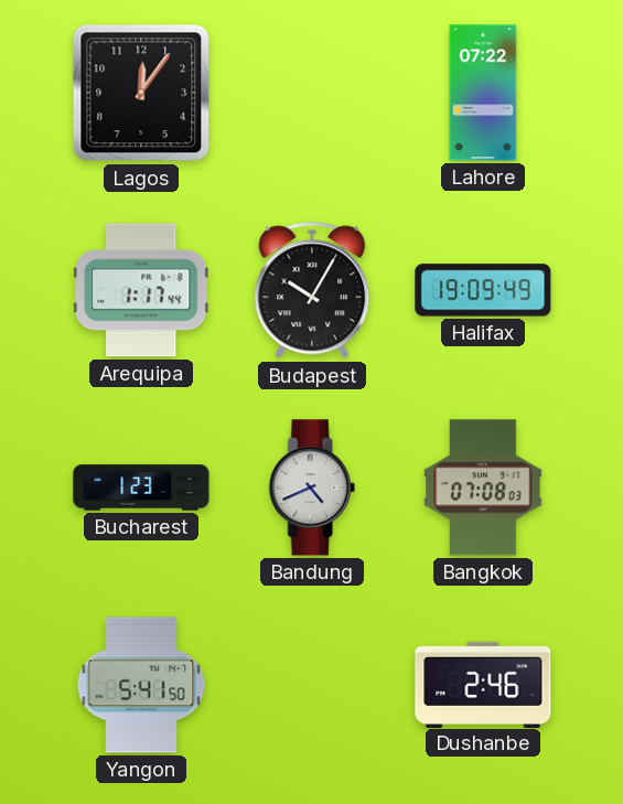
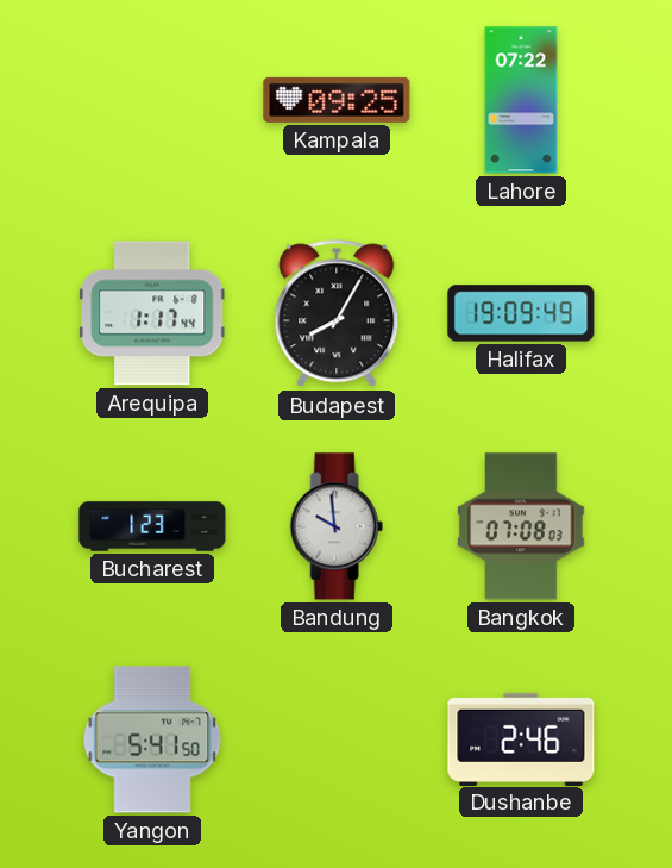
Lagos: 12:06 -> none
Kampala: none -> 09:25
Budapest: 10:05 -> 8:05
Bandung: 4:41 -> 9:59
